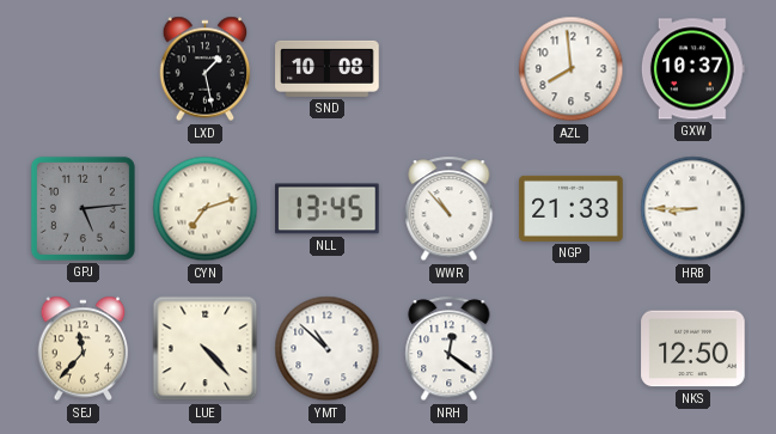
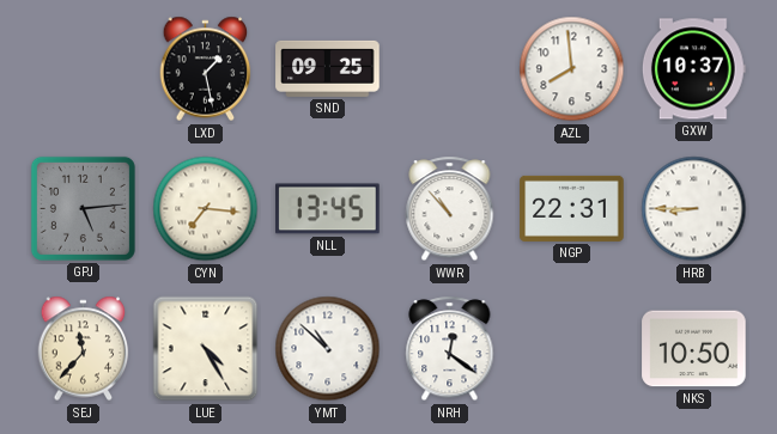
SND: 10:08 -> 09:25
CYN: 7:12 -> 7:16
NGP: 21:33 -> 22:31
LUE: 4:23 -> 4:25
NKS: 12:50 -> 10:50
